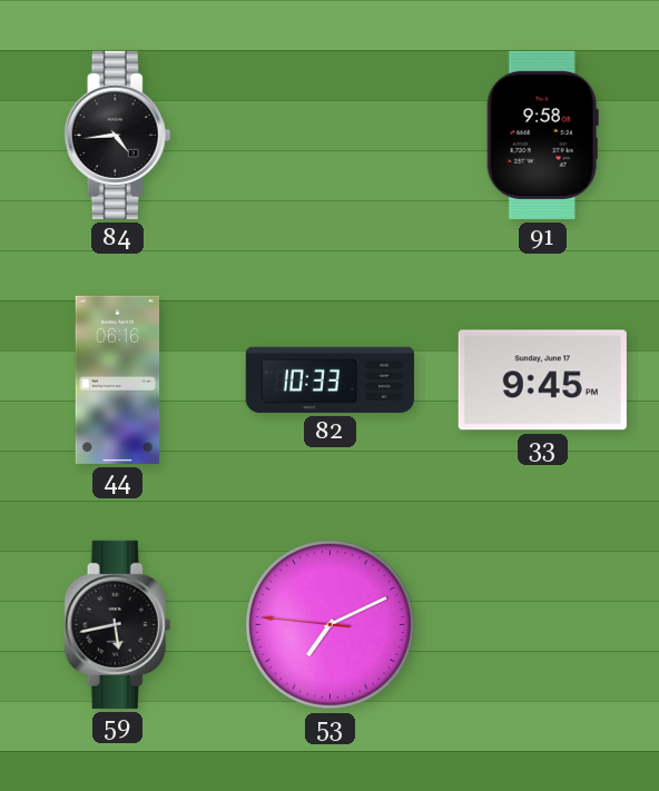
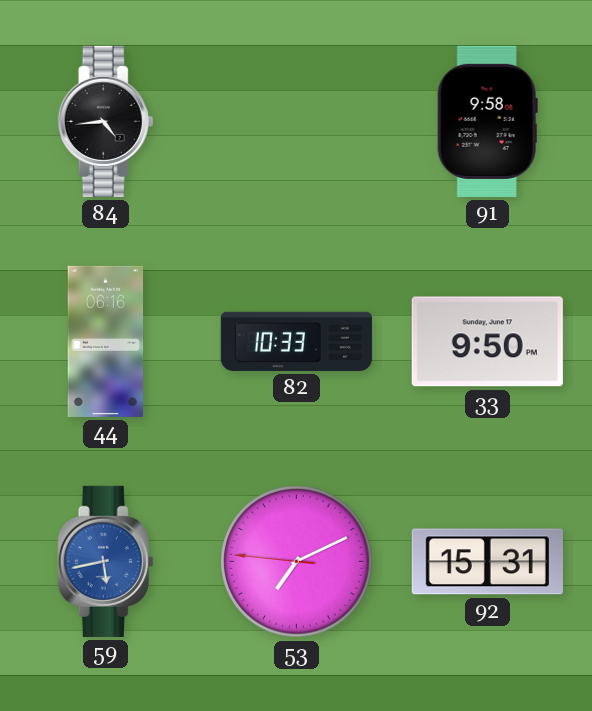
33: 9:45 -> 9:50
59 dial: black -> blue
92: none -> 15:31
